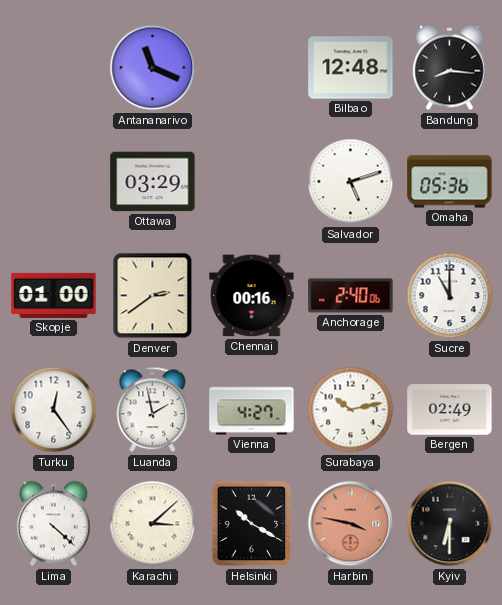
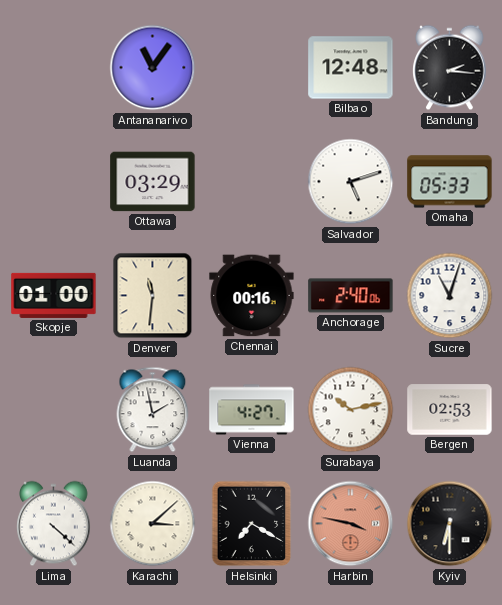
Antananarivo: 11:19 -> 11:06
Bandung: 8:16 -> 2:16
Omaha: 05:36 -> 05:33
Denver: 2:39 -> 11:31
Sucre: 11:00 -> 11:03
Turku: 12:24 -> none
Bergen: 02:49 -> 02:53
Helsinki: 10:20 -> 7:20
